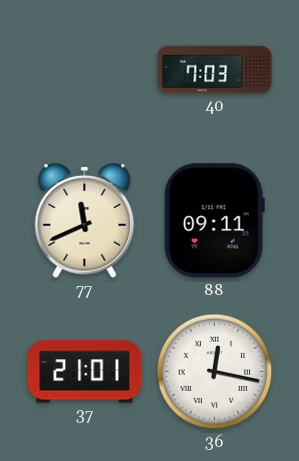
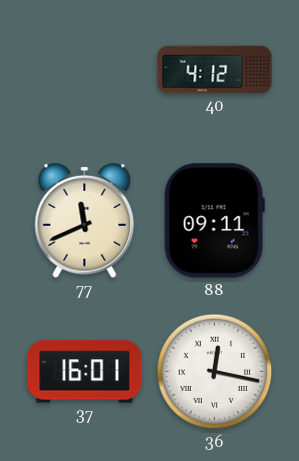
40: 7:03 -> 4:12
37: 21:01 -> 16:01
